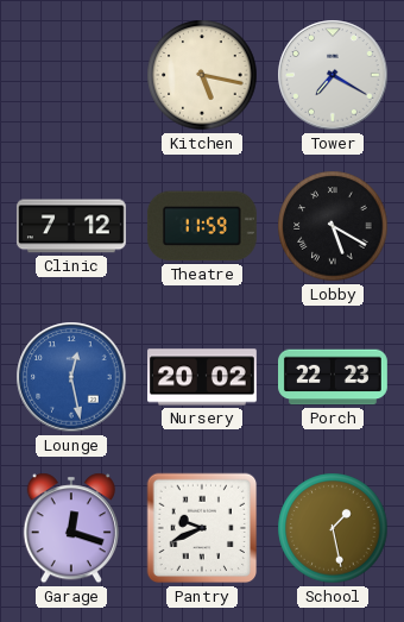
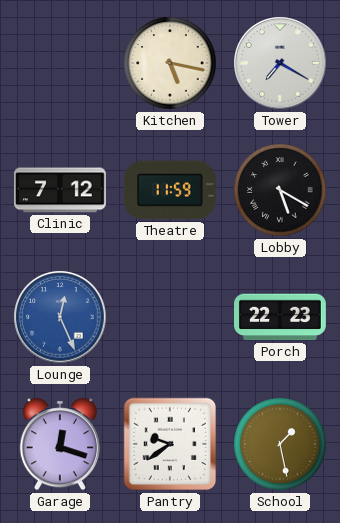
Lounge: 12:28 -> 12:26
Nursery: 20:02 -> none
Pantry: 9:41 -> 9:39
